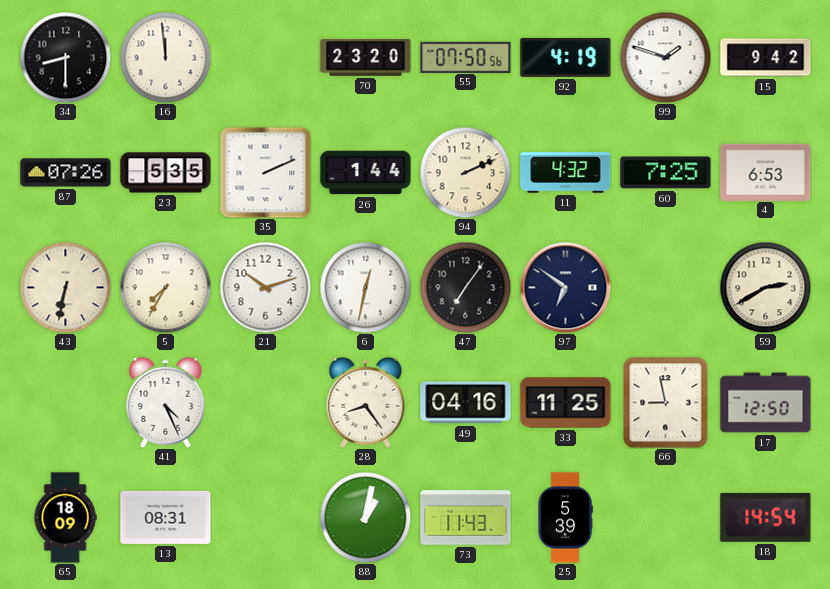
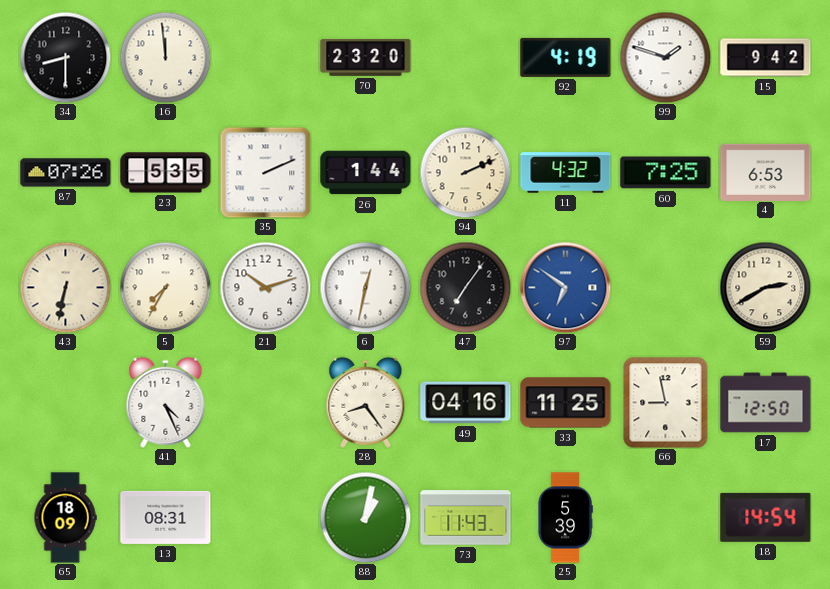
55: 07:50 -> none
97 dial: navy -> blue
